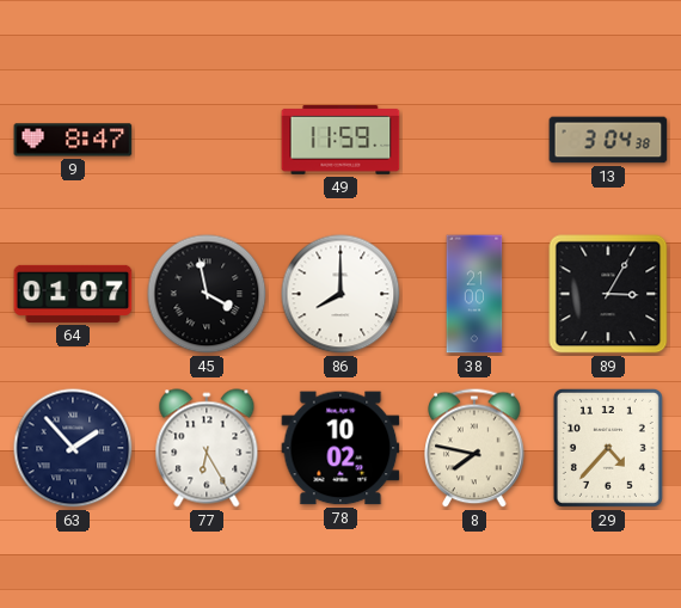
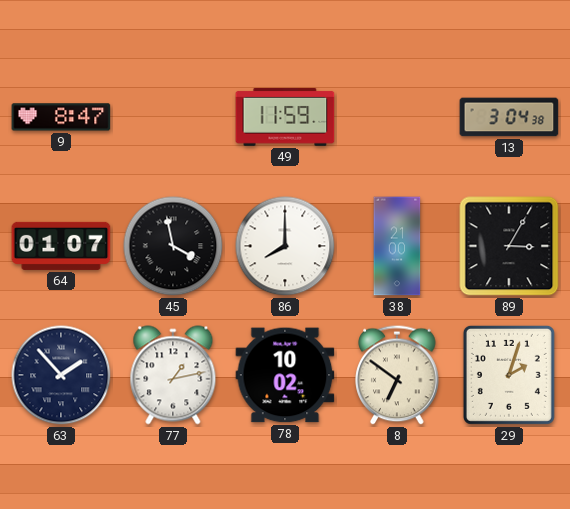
77: 6:25 -> 1:13
8: 7:47 -> 6:51
29: 4:37 -> 2:03
